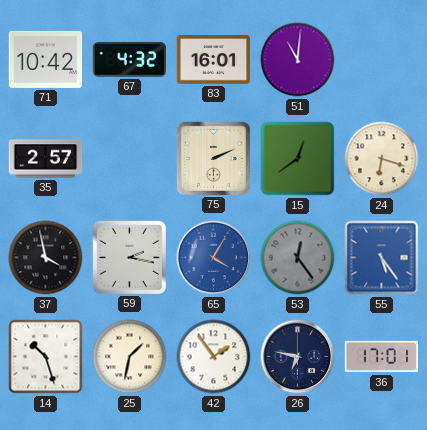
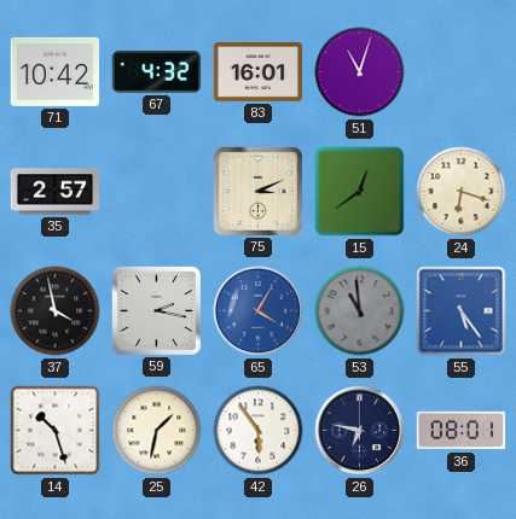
51: 11:01 -> 11:03
75: 2:11 -> 3:11
53: 12:24 -> 10:59
42: 1:54 -> 5:54
36: 17:01 -> 08:01
